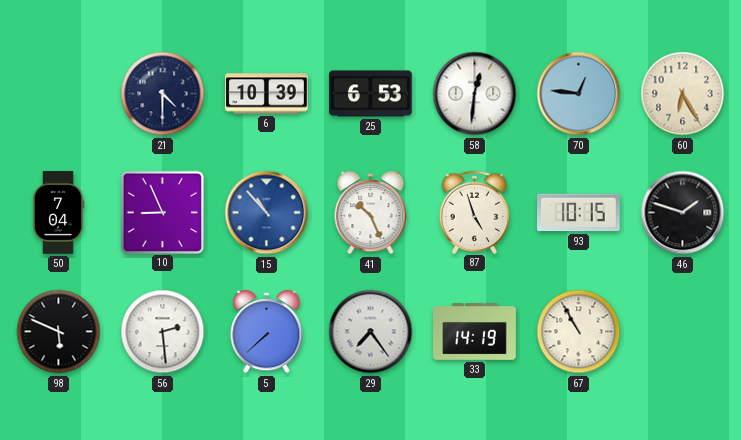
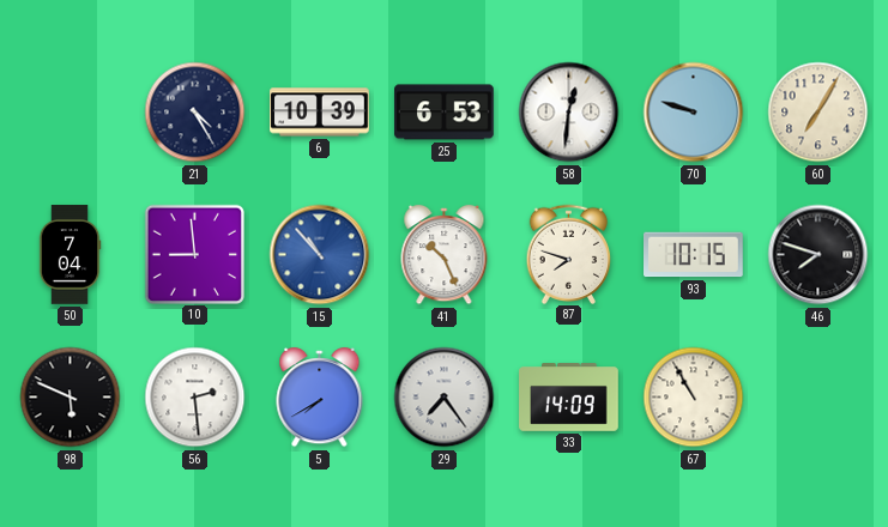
21: 4:30 -> 4:25
70: 12:46 -> 9:48
60: 6:25 -> 7:05
10: 8:56 -> 8:59
87: 4:57 -> 7:48
46: 1:48 -> 7:48
5: 7:38 -> 7:40
33: 14:19 -> 14:09
